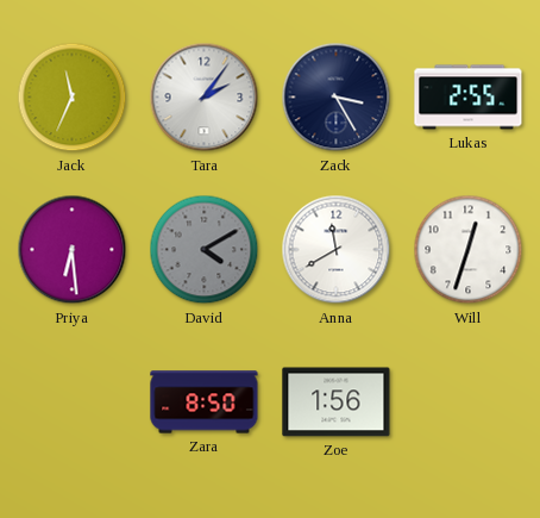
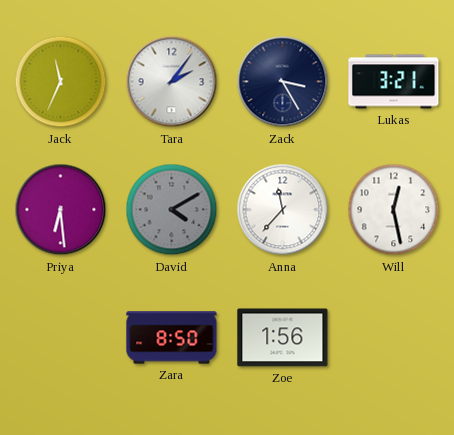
Lukas: 2:55 -> 3:21
Anna: 11:40 -> 11:37
Will: 12:33 -> 12:28
